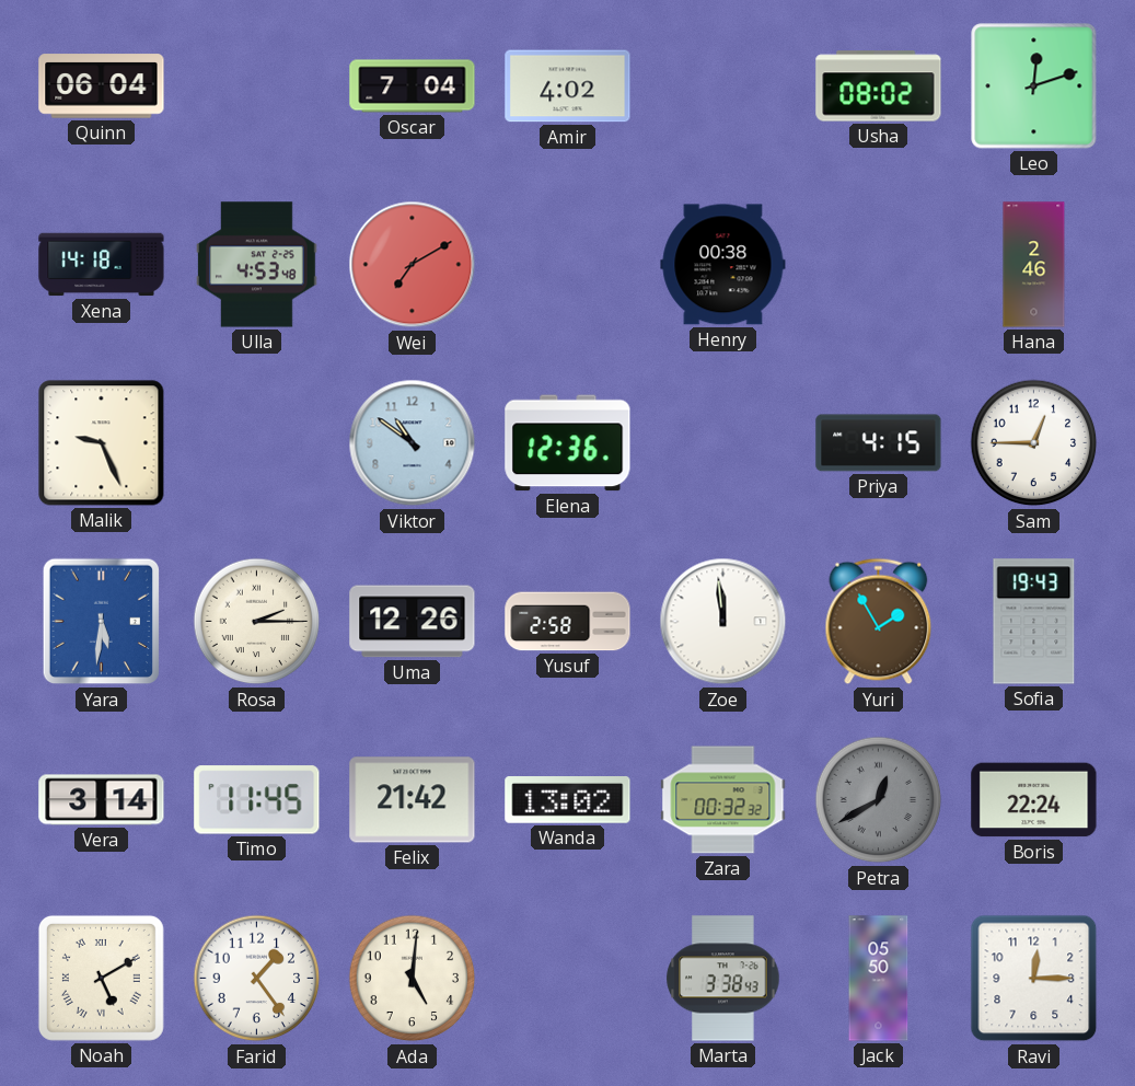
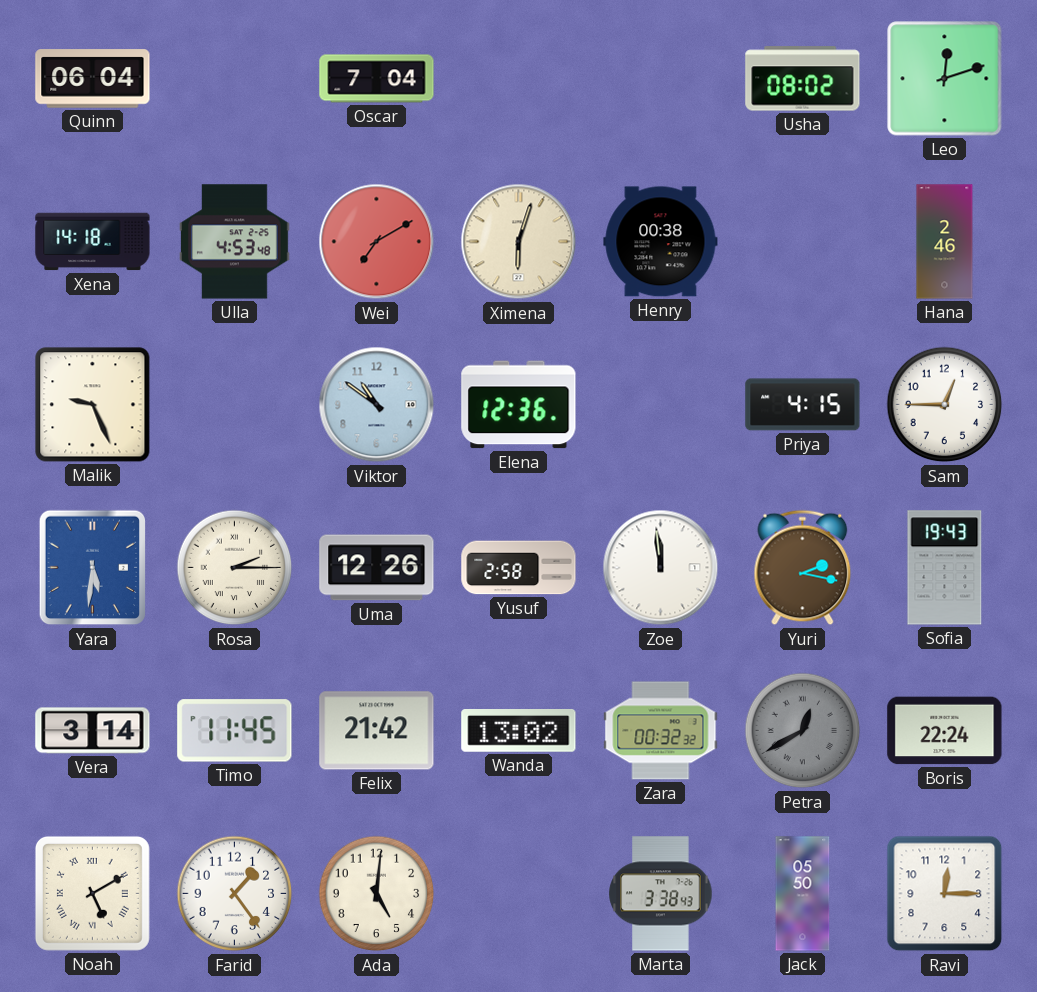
Amir: 4:02 -> none
Ximena: none -> 6:03
Yuri: 1:55 -> 2:17
